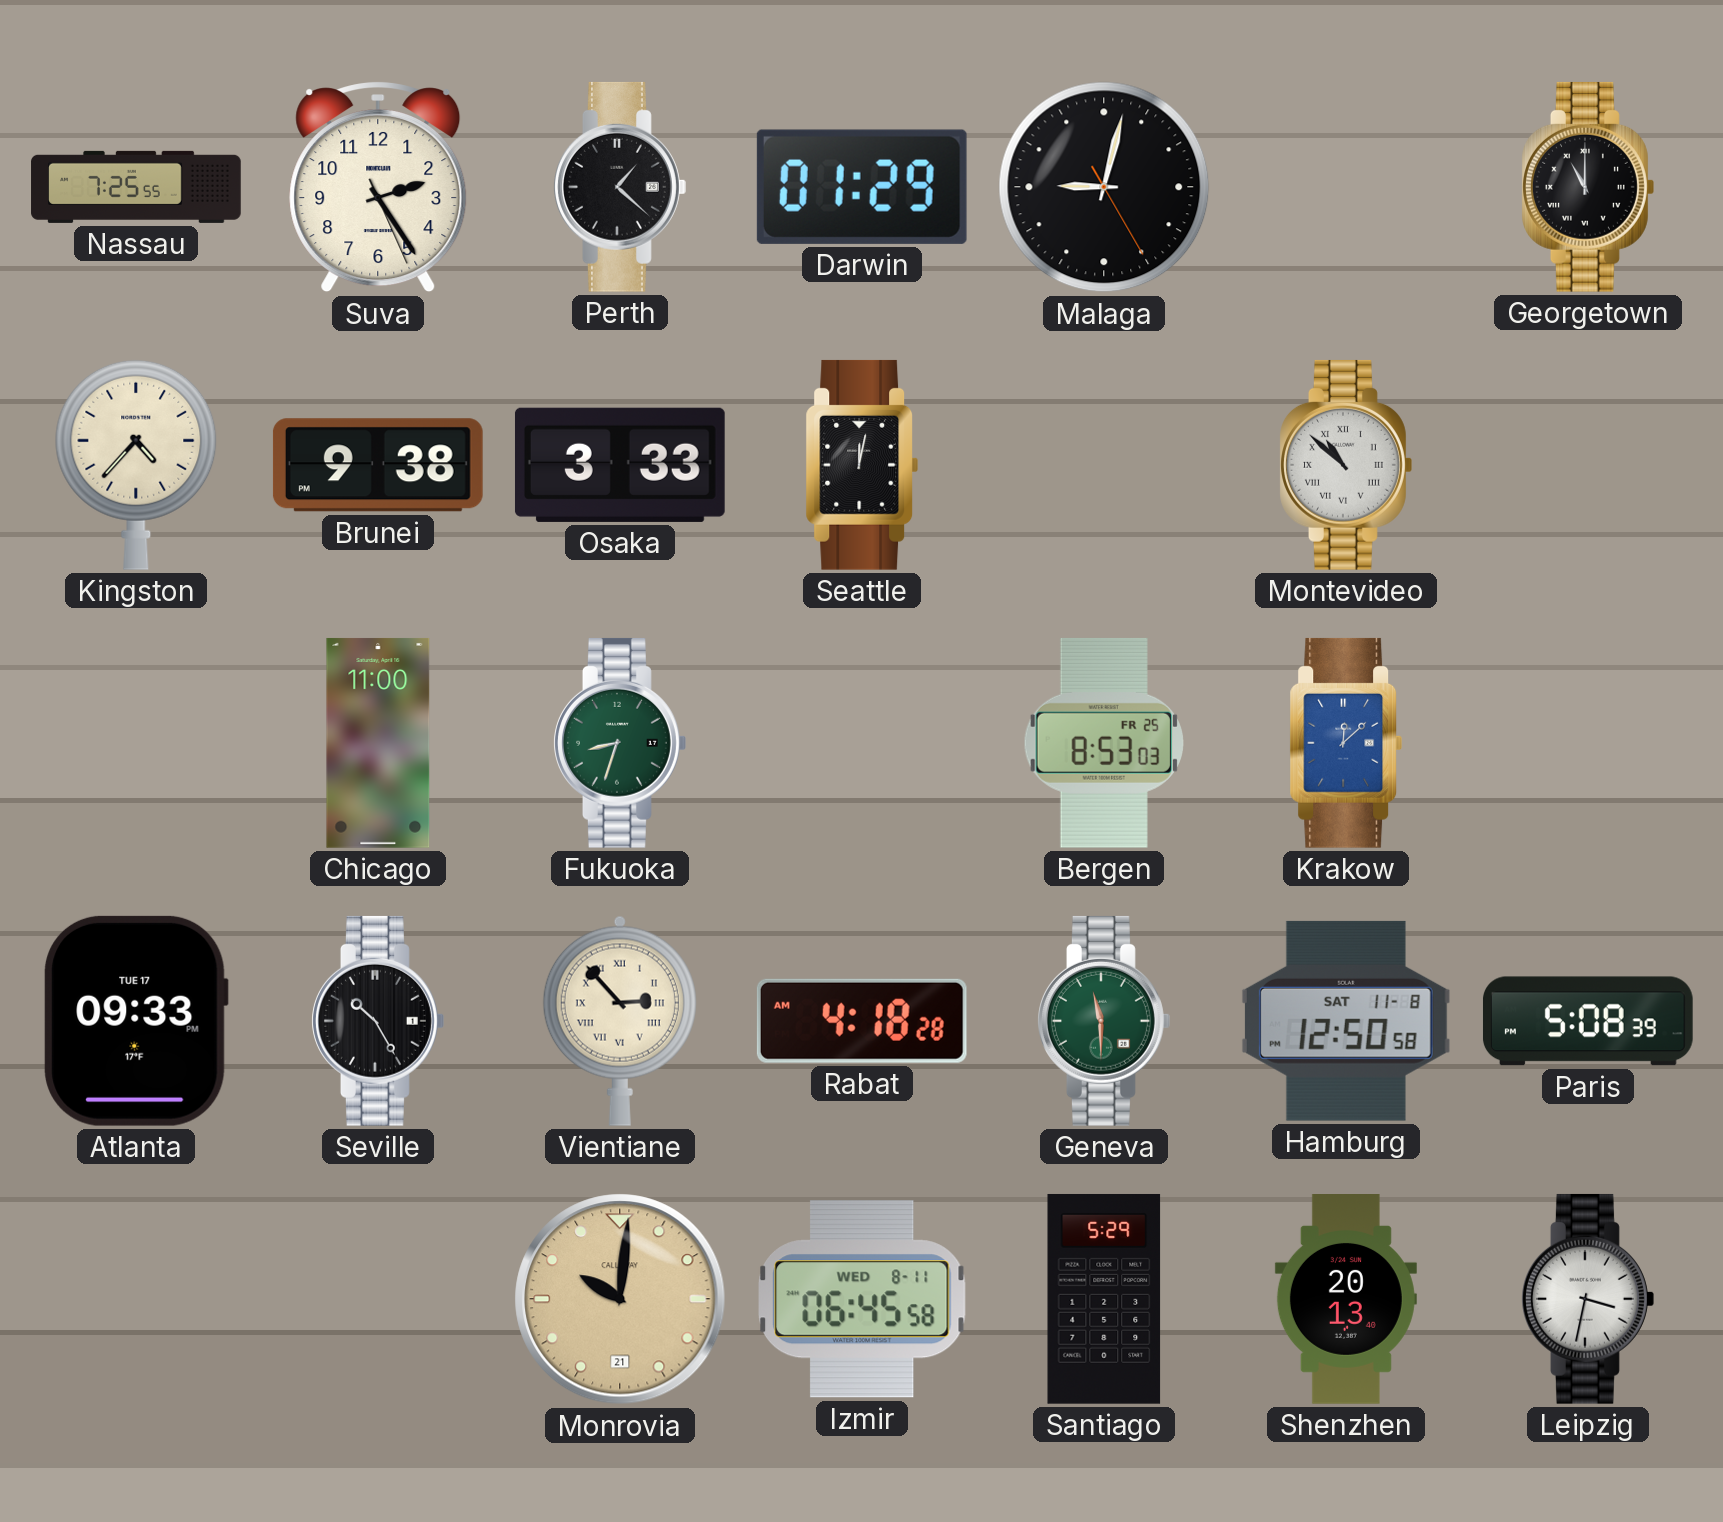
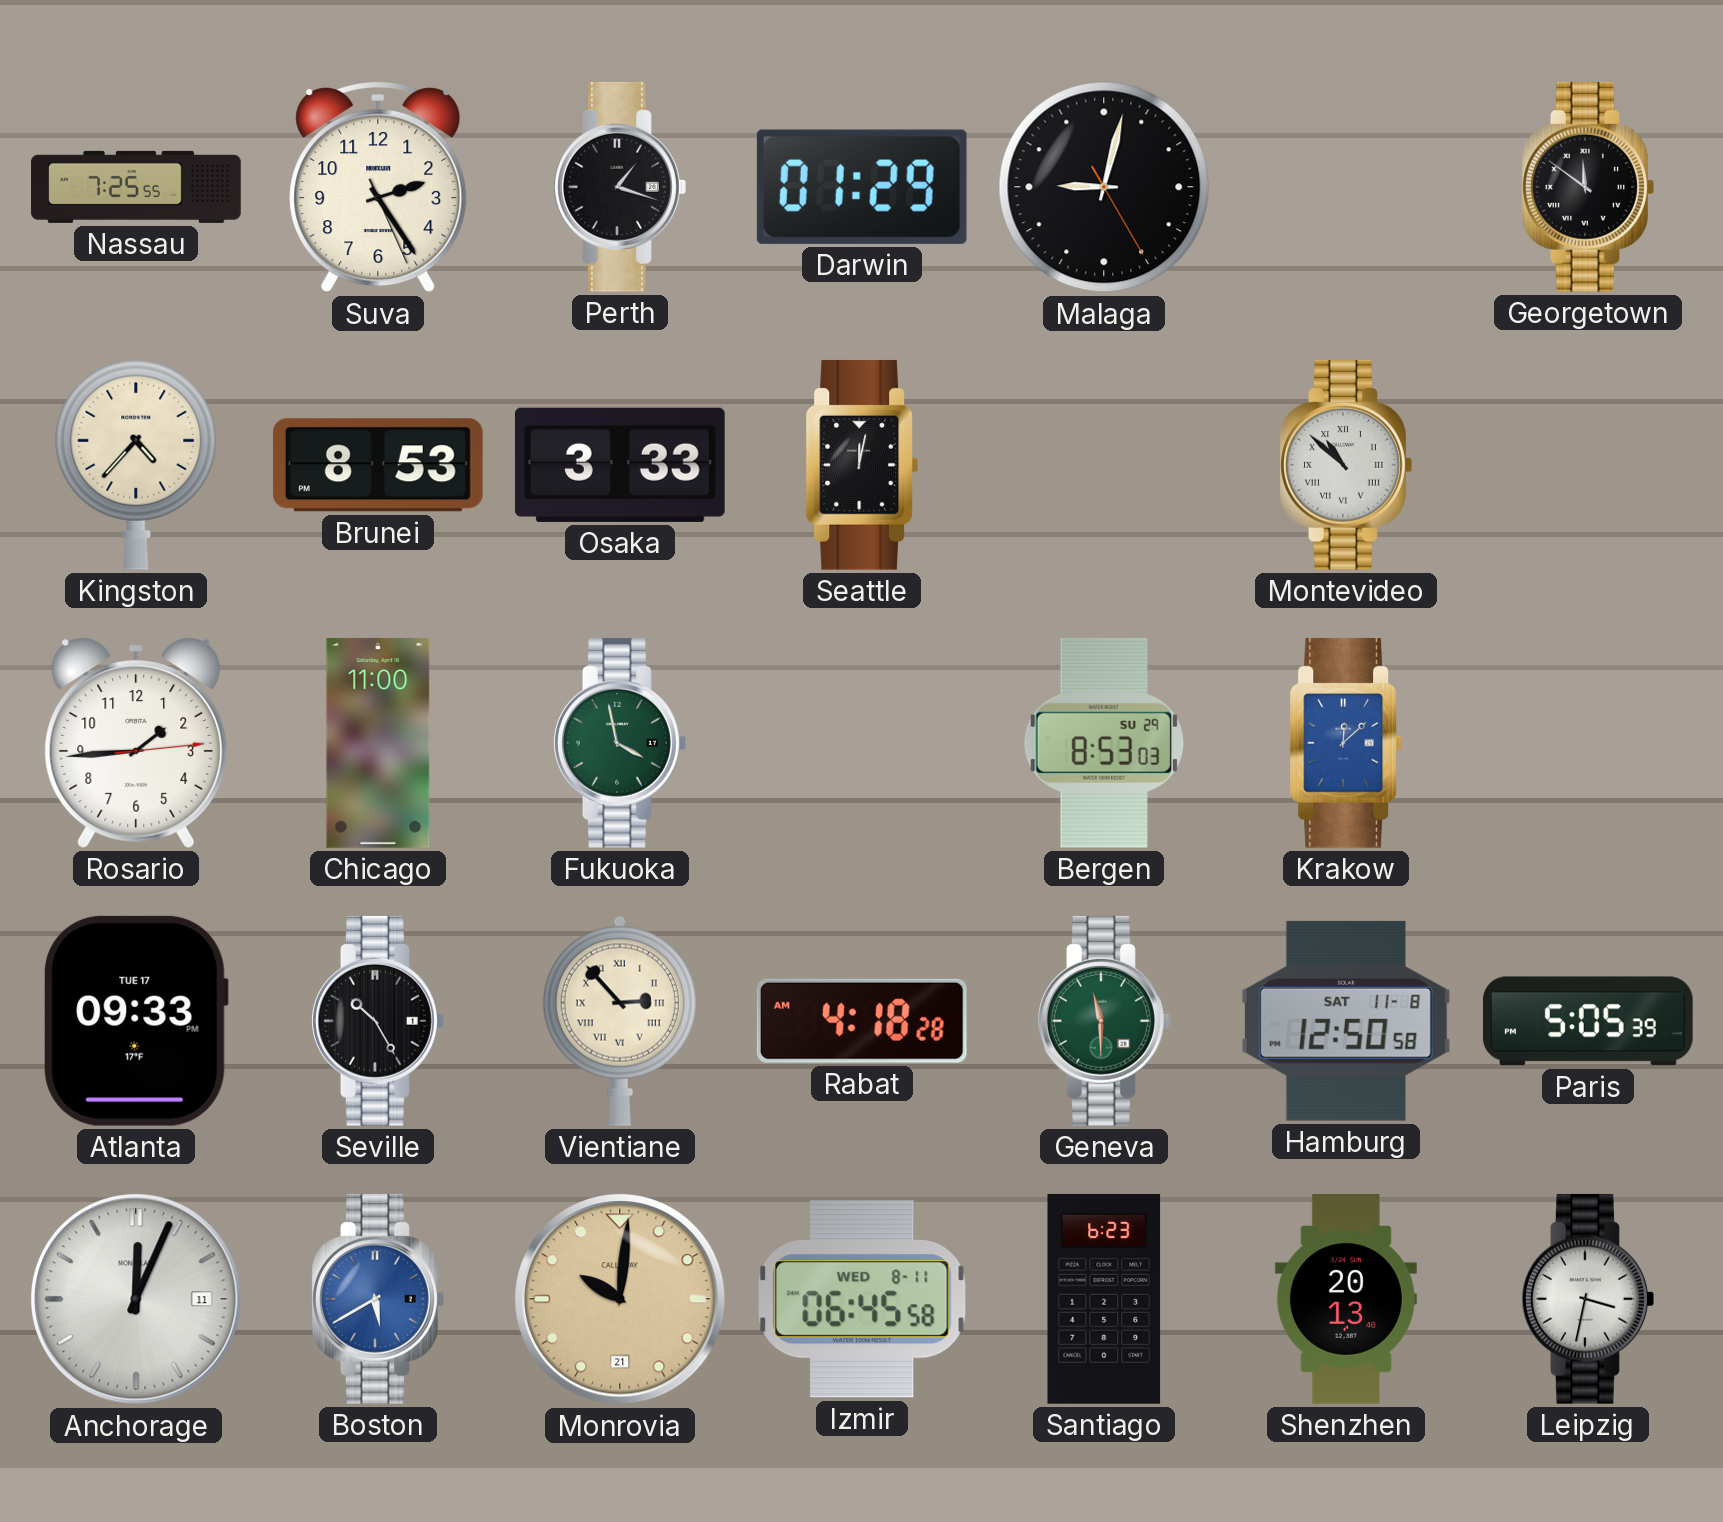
Perth: 1:22 -> 1:18
Georgetown: 11:00 -> 11:51
Brunei: 9:38 -> 8:53
Rosario: none -> 1:44
Fukuoka: 8:33 -> 3:58
Bergen date: FR 25 -> SU 29
Paris: 5:08 -> 5:05
Anchorage: none -> 12:04
Boston: none -> 5:40
Santiago: 5:29 -> 6:23
